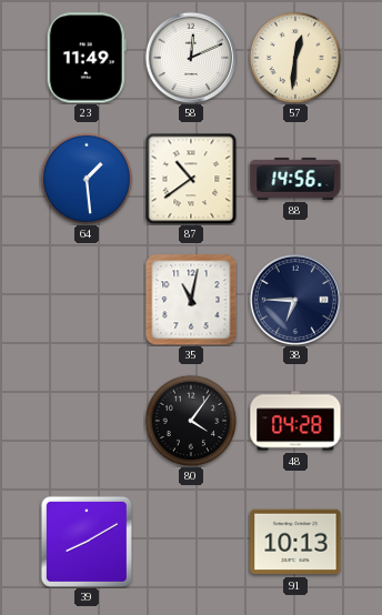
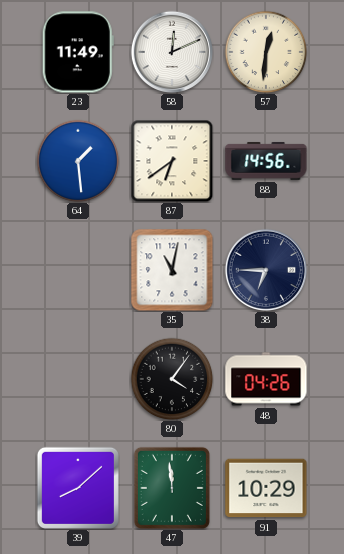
87: 10:39 -> 6:39
48: 04:28 -> 04:26
39: 8:10 -> 8:08
47: none -> 11:59
91: 10:13 -> 10:29
